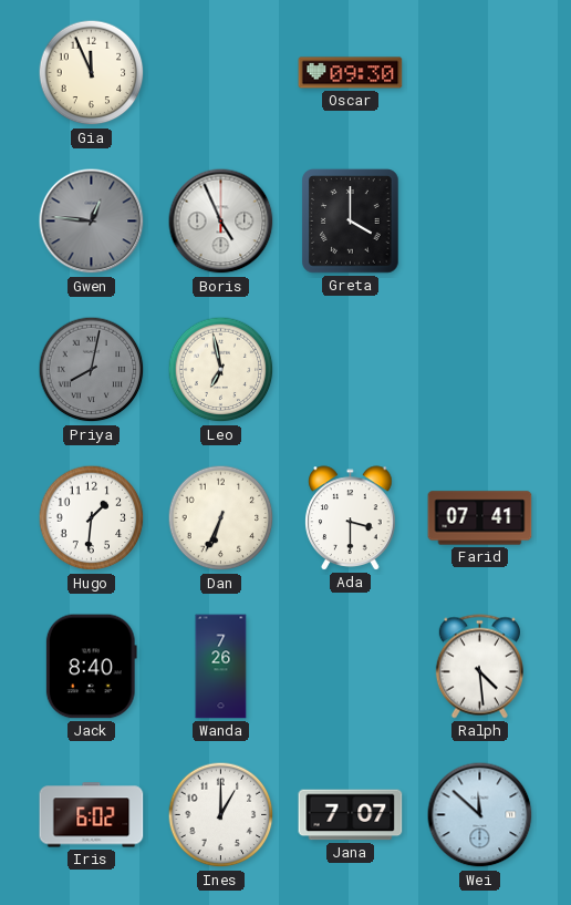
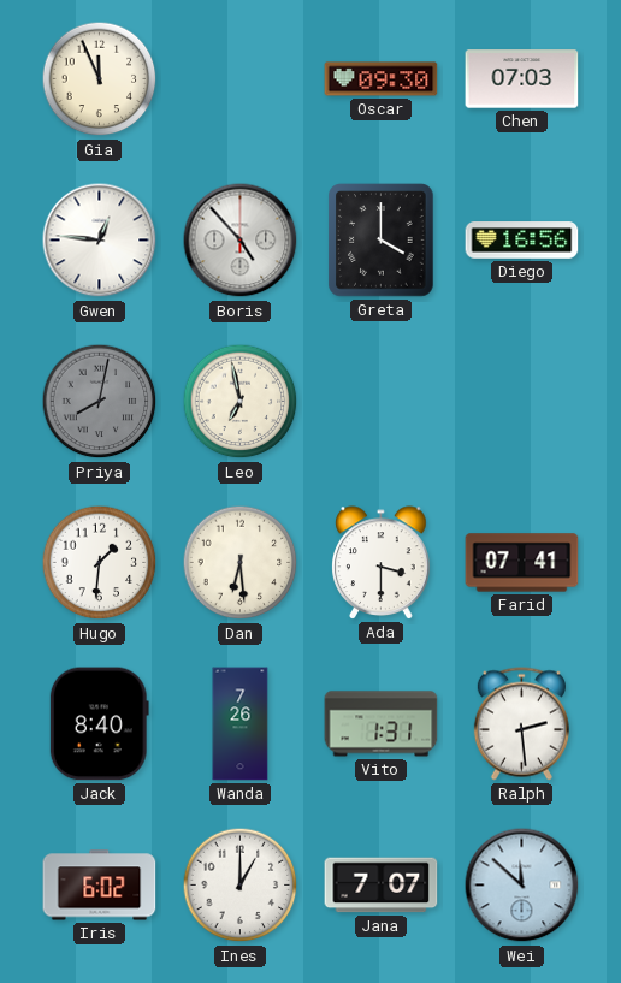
Chen: none -> 07:03
Gwen dial: grey -> white
Boris: 4:56 -> 4:53
Diego: none -> 16:56
Dan: 6:34 -> 6:29
Vito: none -> 1:31
Ralph: 4:29 -> 2:29
